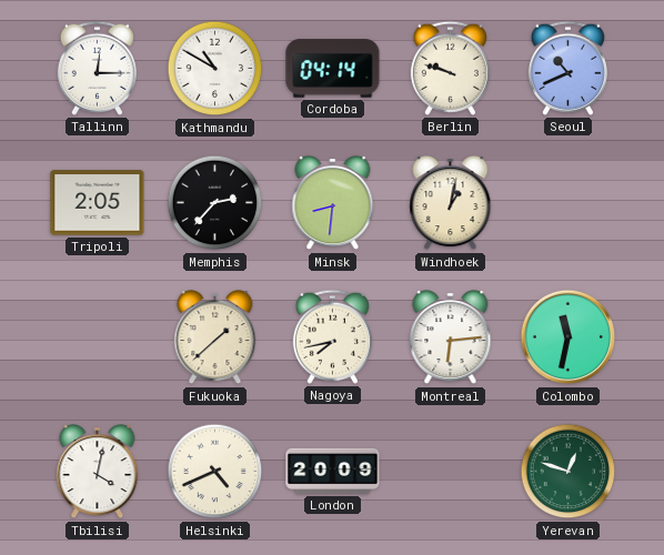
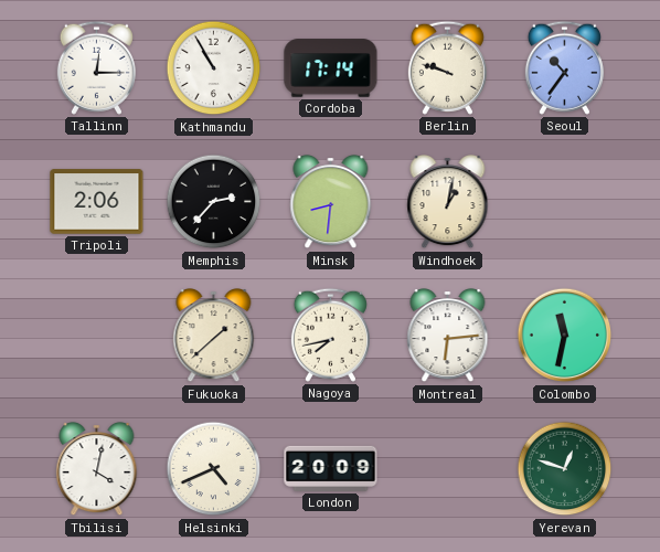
Kathmandu: 10:50 -> 10:55
Cordoba: 04:14 -> 17:14
Seoul: 10:41 -> 10:36
Tripoli: 2:05 -> 2:06
